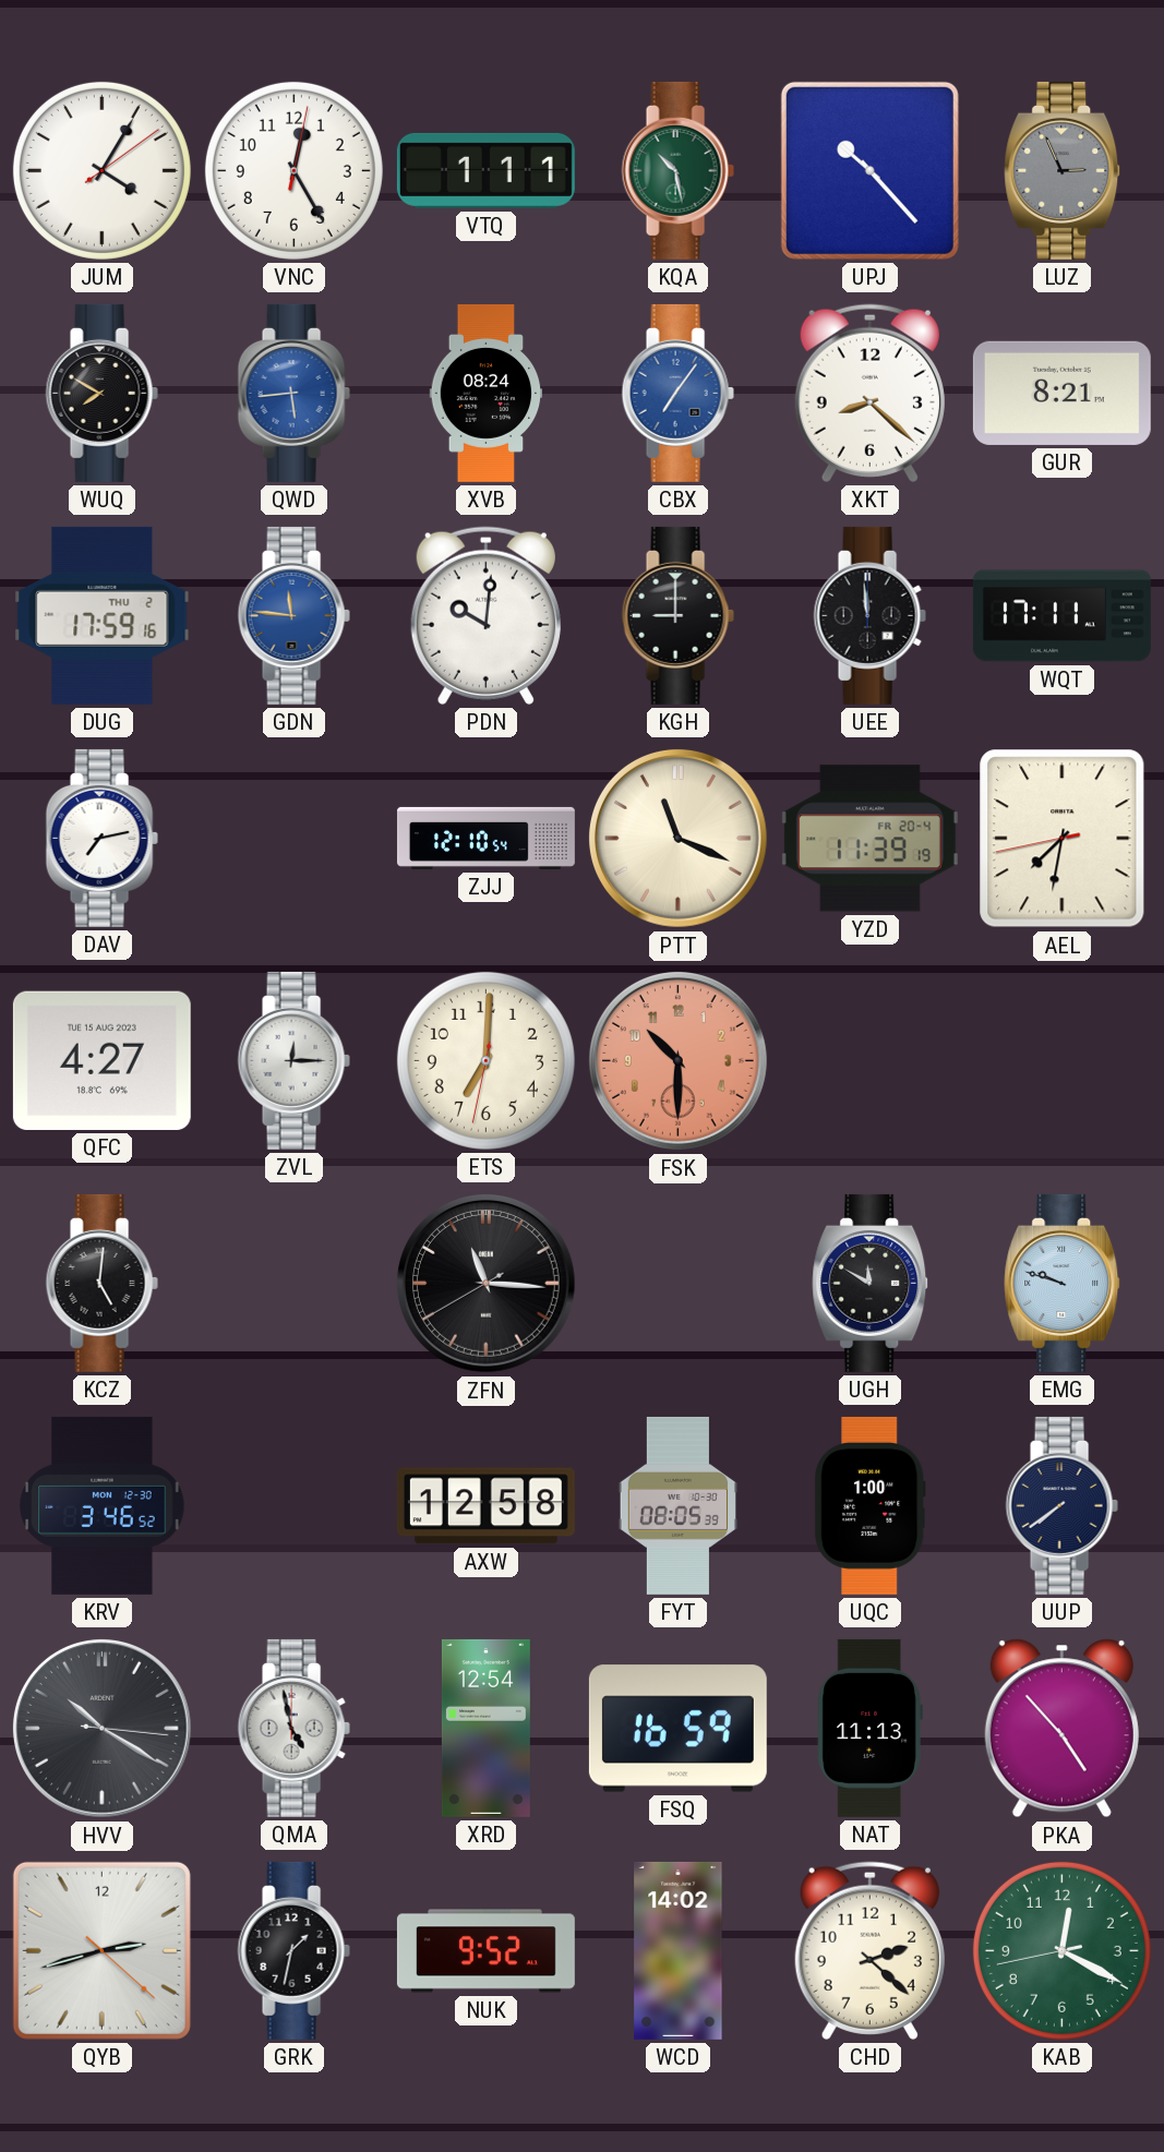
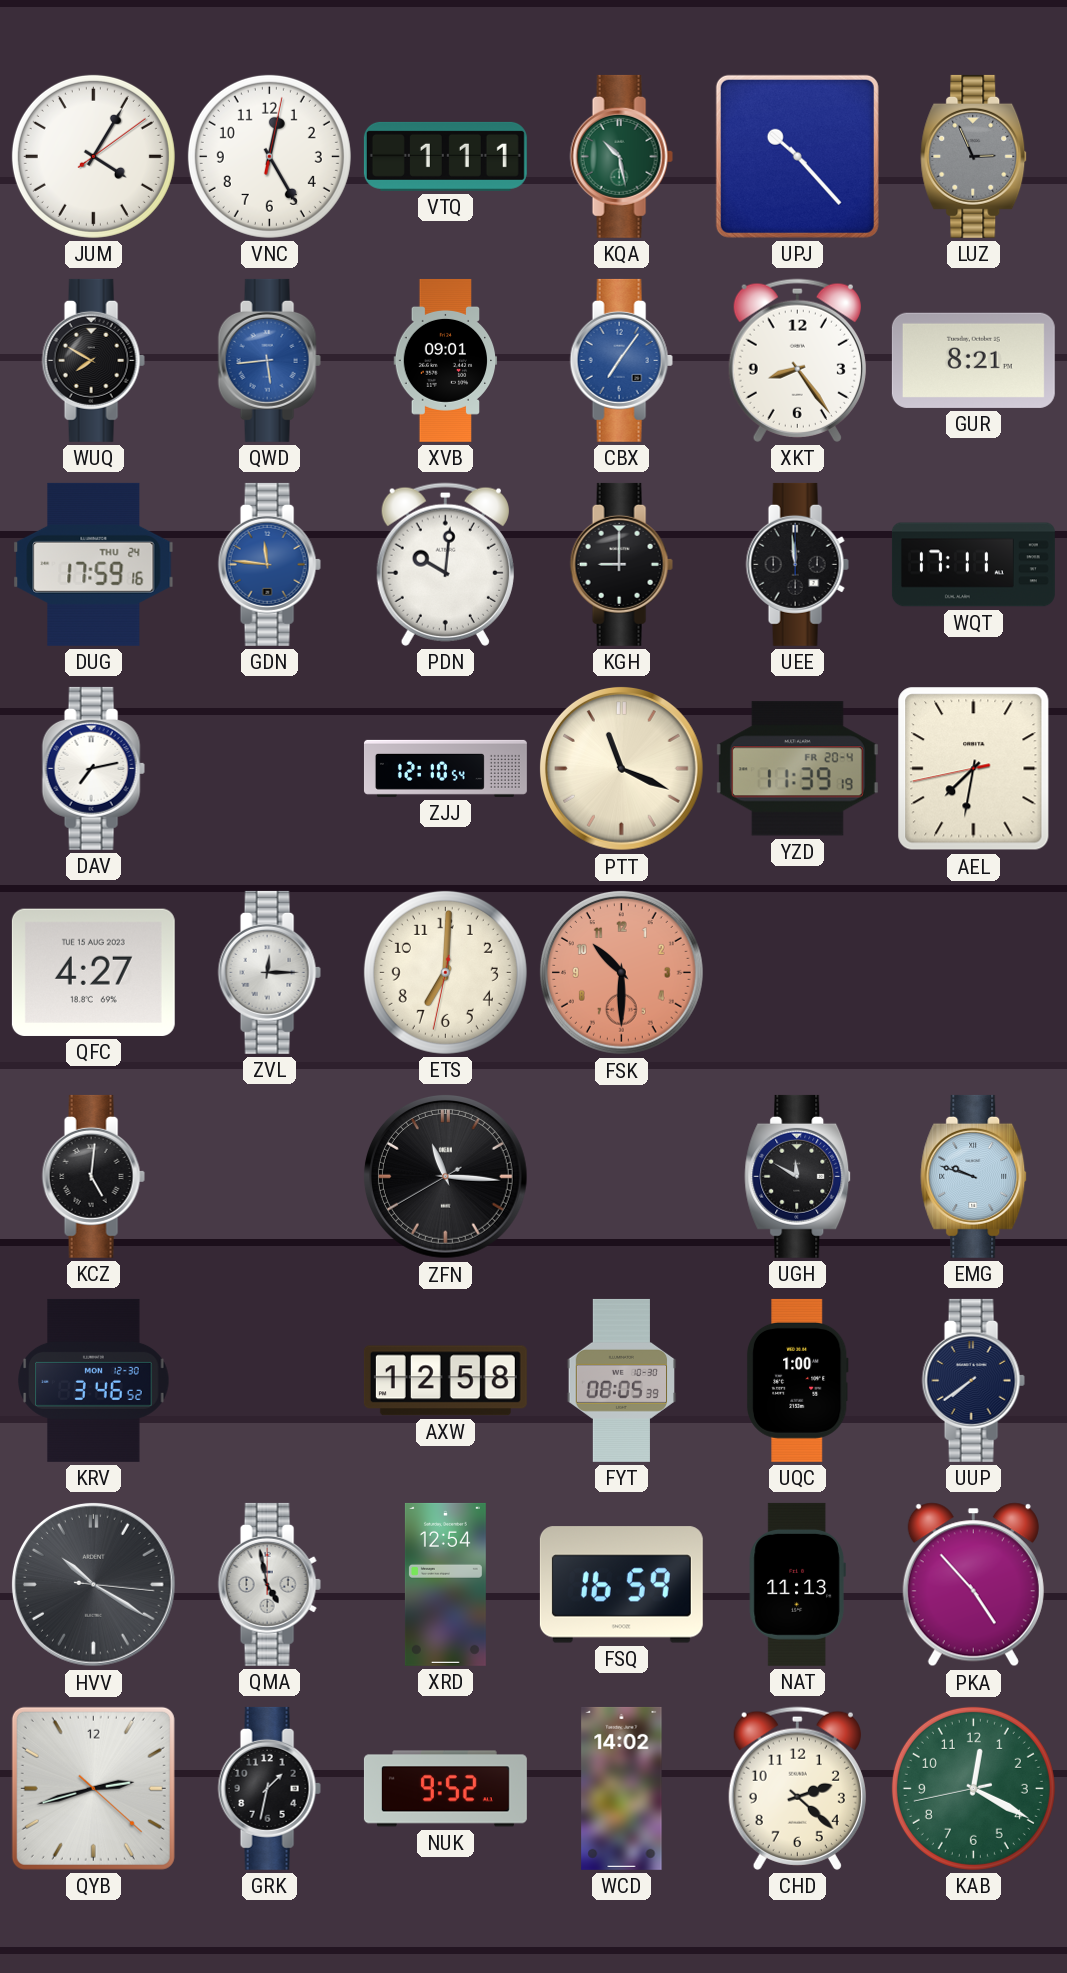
XVB: 08:24 -> 09:01
XKT: 8:22 -> 8:24
DUG date: THU 2 -> THU 24
